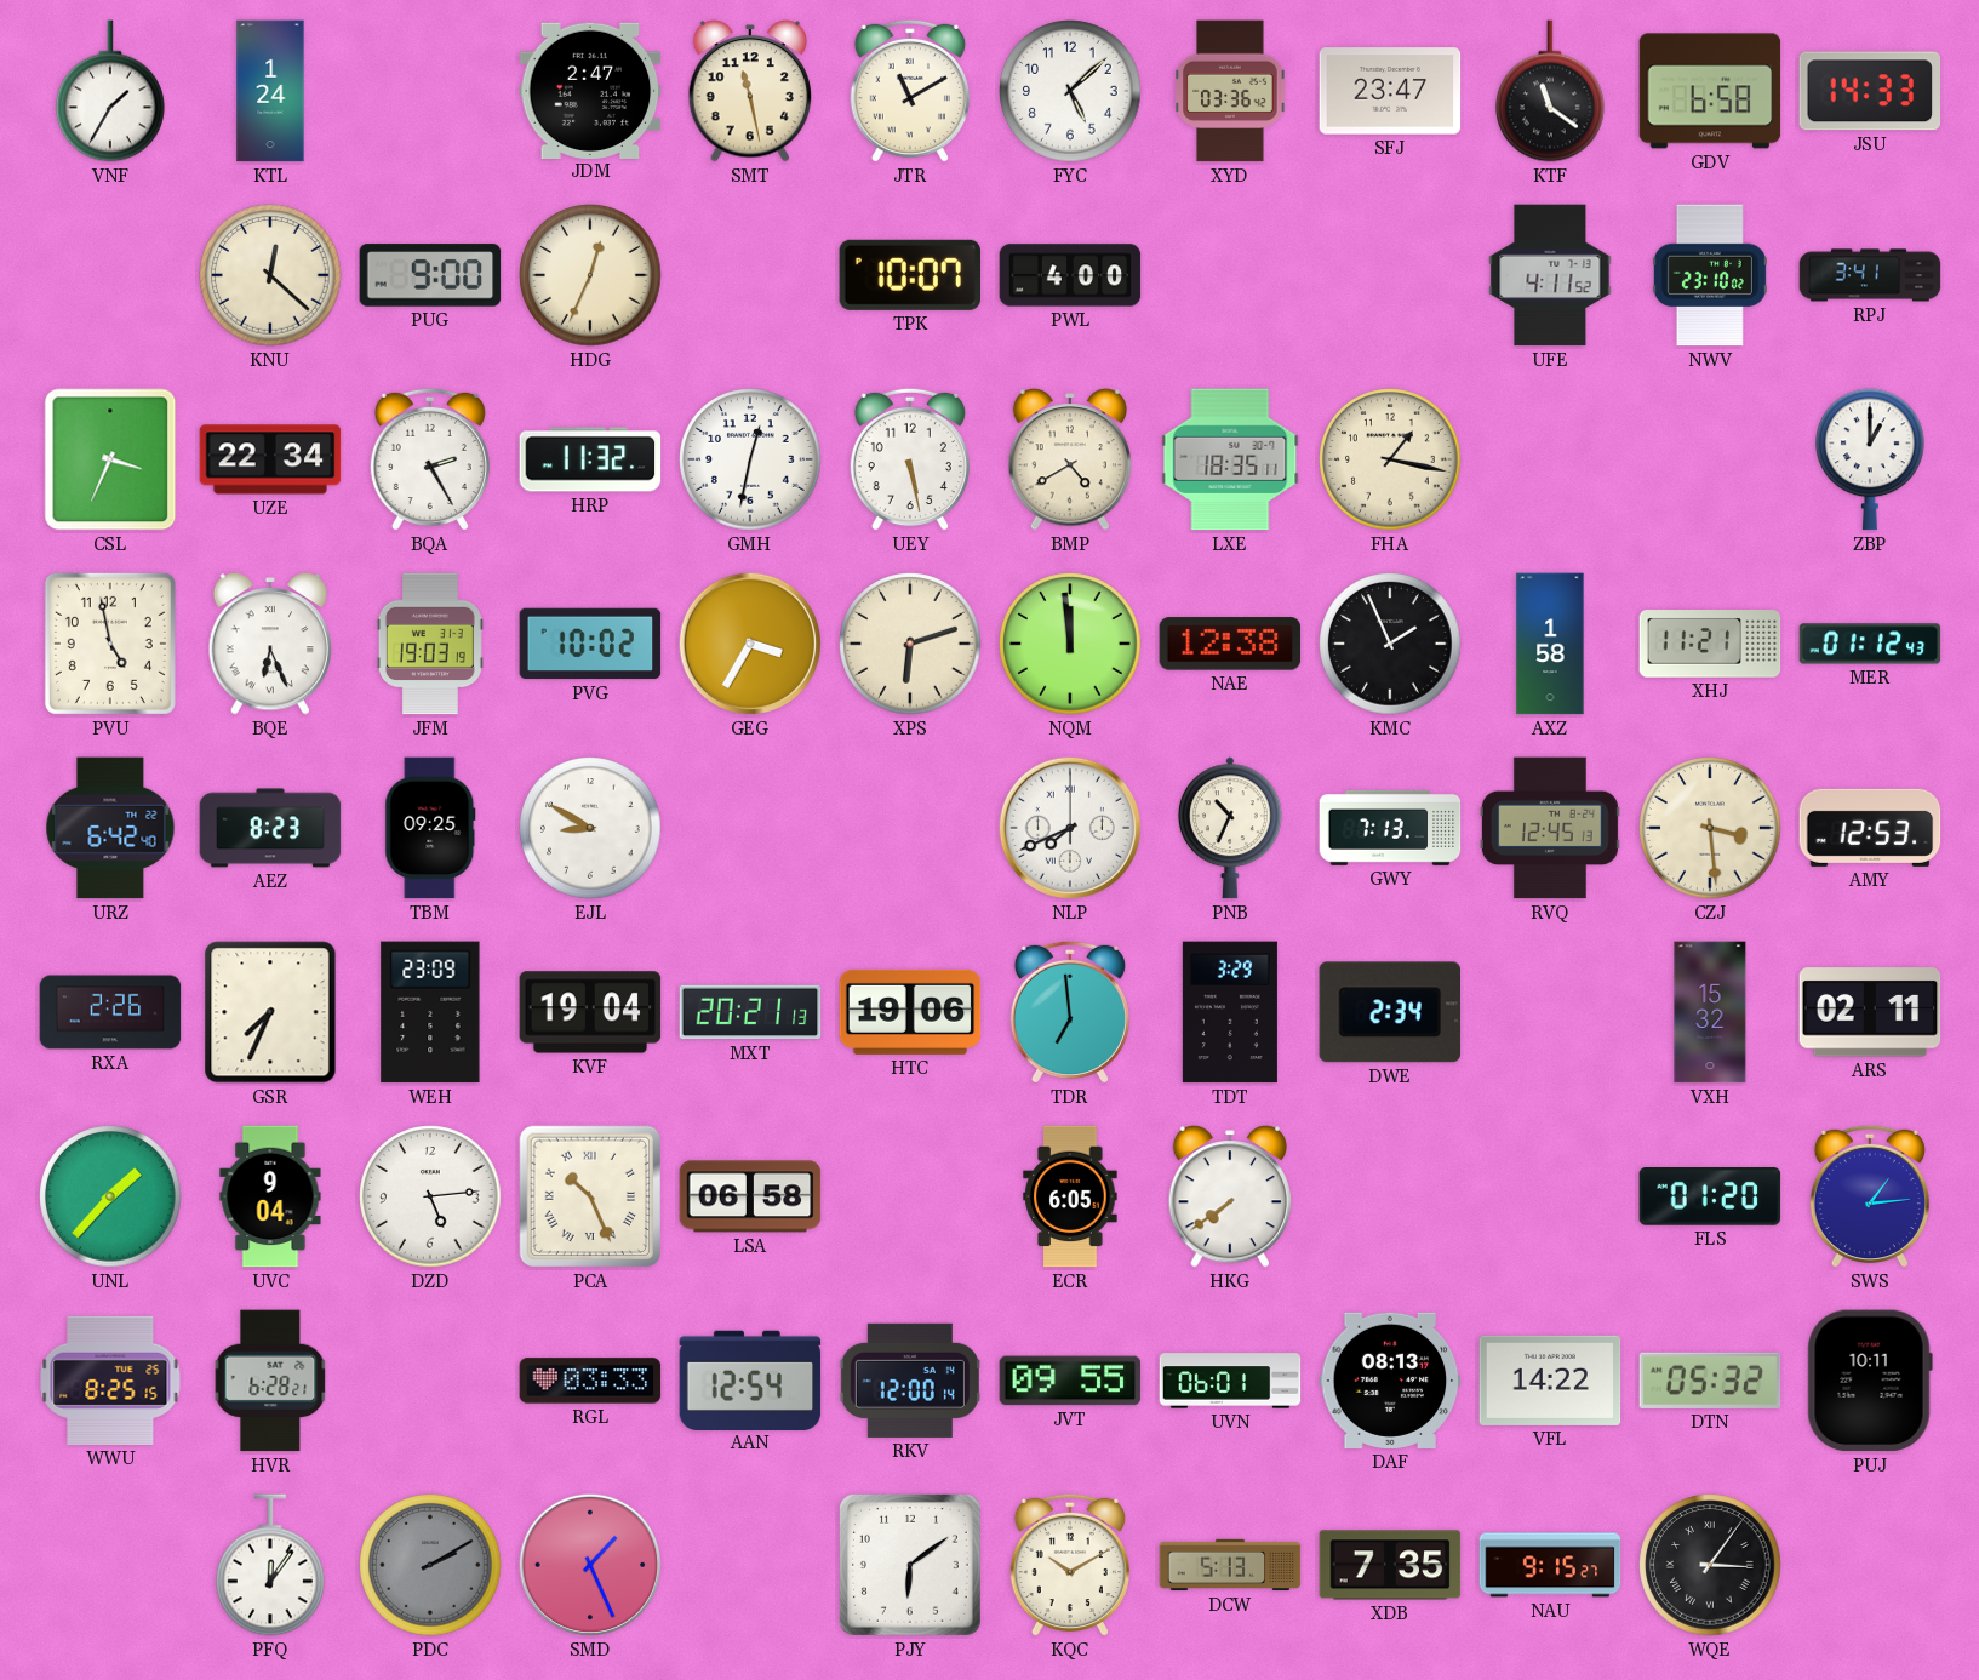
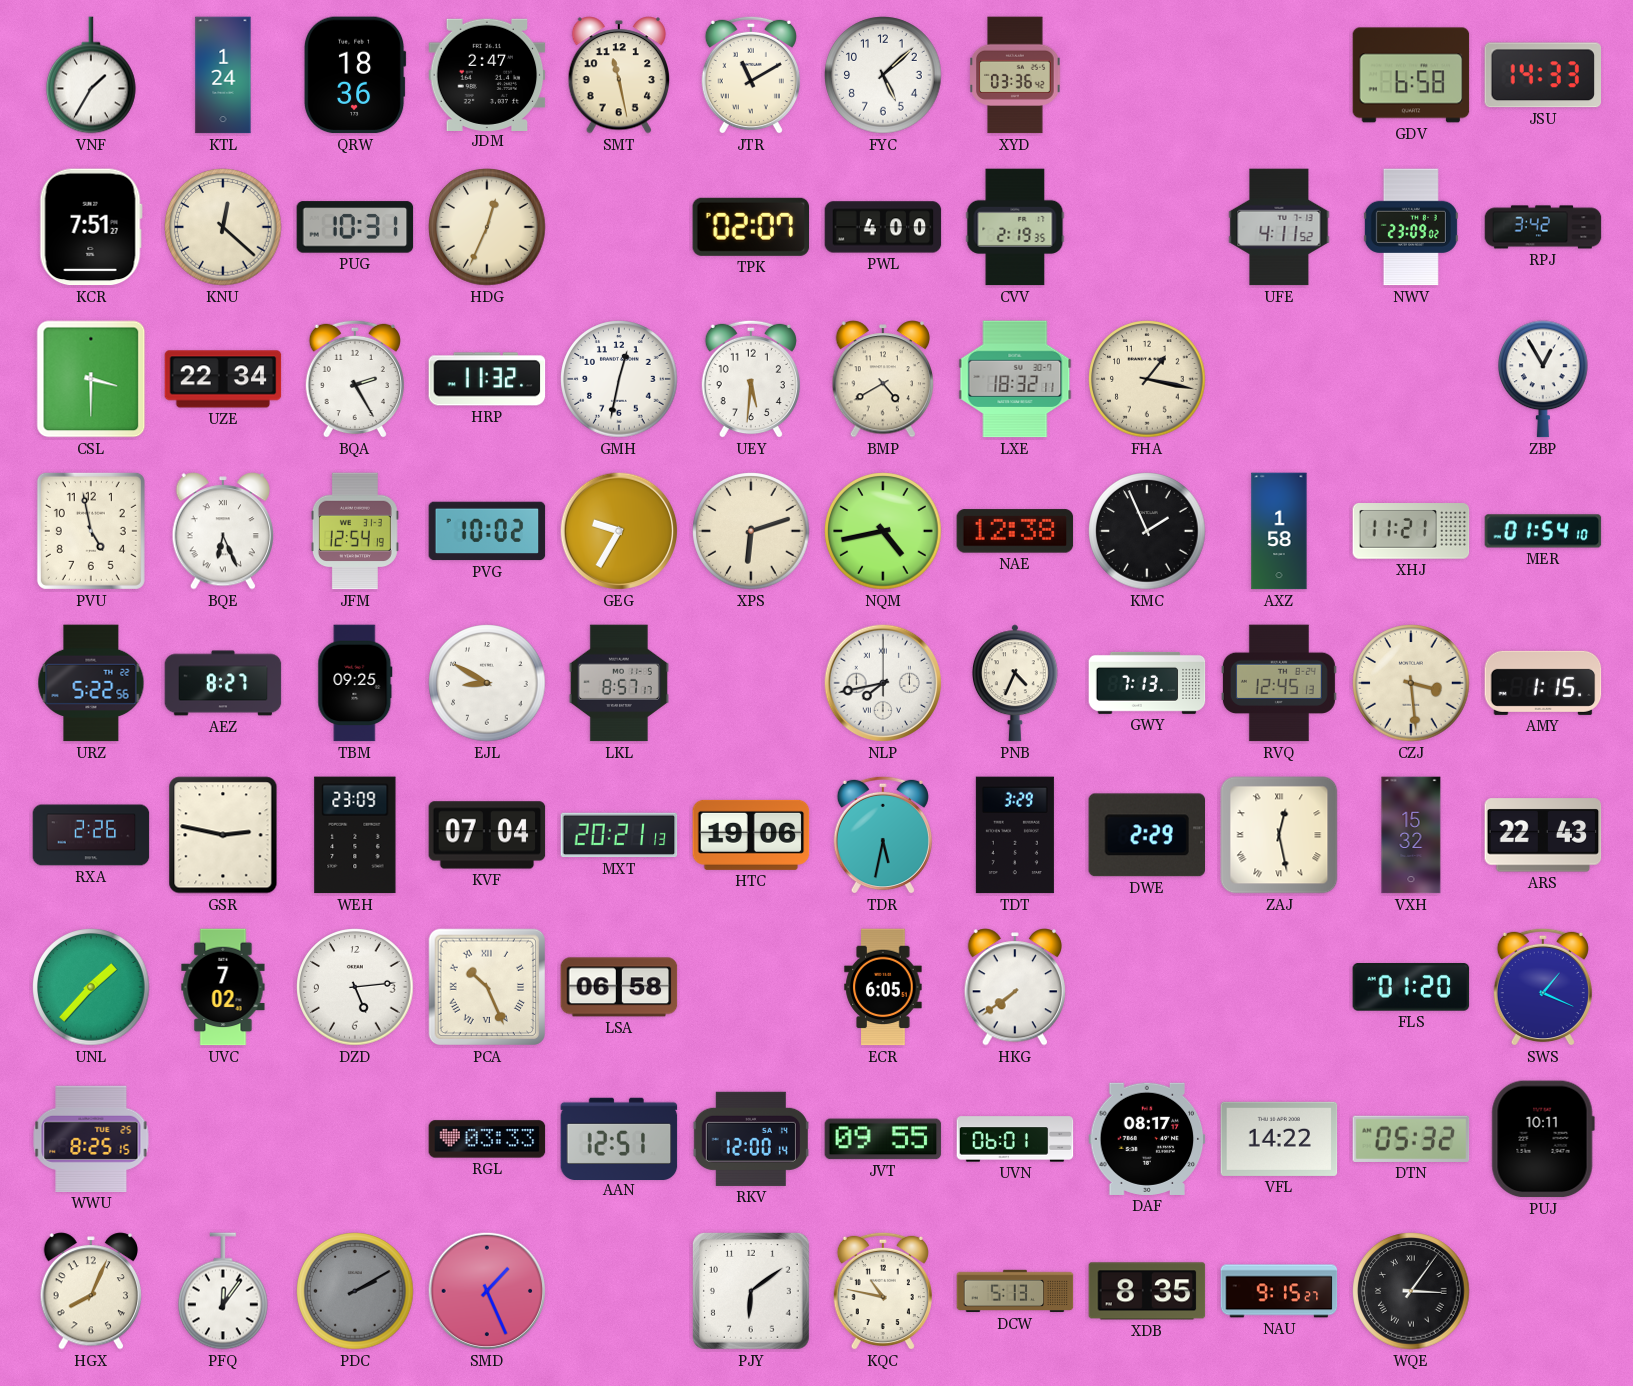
QRW: none -> 18:36
SFJ: 23:47 -> none
KTF: 11:21 -> none
KCR: none -> 7:51
PUG: 9:00 -> 10:31
TPK: 10:07 -> 02:07
CVV: none -> 2:19
NWV: 23:10 -> 23:09
RPJ: 3:41 -> 3:42
CSL: 3:34 -> 3:30
UEY: 5:28 -> 5:31
LXE: 18:35 -> 18:32
ZBP: 1:00 -> 12:55
JFM: 19:03 -> 12:54
GEG: 3:35 -> 9:35
NQM: 11:59 -> 4:43
MER: 01:12 -> 01:54
URZ: 6:42 -> 5:22
AEZ: 8:23 -> 8:27
LKL: none -> 8:57
NLP: 7:41 -> 7:43
PNB: 10:34 -> 4:34
AMY: 12:53 -> 1:15
GSR: 7:34 -> 2:47
KVF: 19:04 -> 07:04
TDR: 6:59 -> 5:32
DWE: 2:34 -> 2:29
ZAJ: none -> 12:28
ARS: 02:11 -> 22:43
UVC: 9:04 -> 7:02
SWS: 1:14 -> 1:19
HVR: 6:28 -> none
AAN: 12:54 -> 12:51
DAF: 08:13 -> 08:17
HGX: none -> 8:04
KQC: 10:10 -> 10:47
XDB: 7:35 -> 8:35
